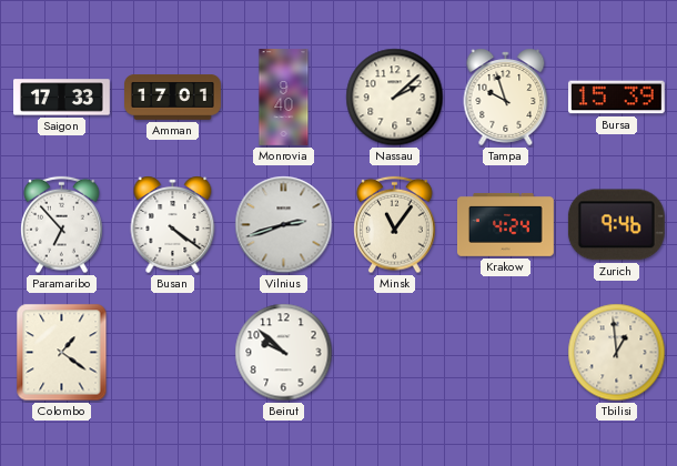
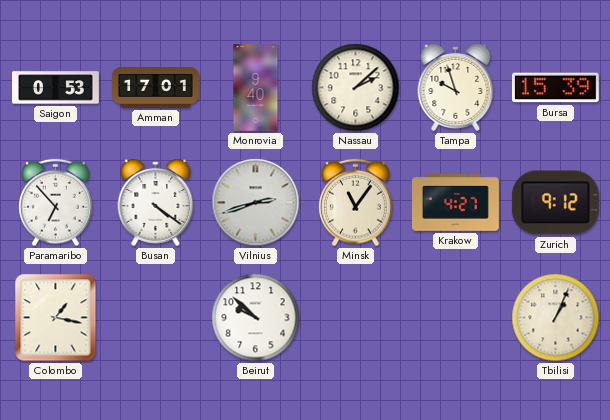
Saigon: 17:33 -> 0:53
Krakow: 4:24 -> 4:27
Zurich: 9:46 -> 9:12
Colombo: 1:21 -> 1:17
Tbilisi: 12:59 -> 1:04
